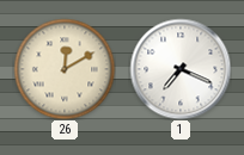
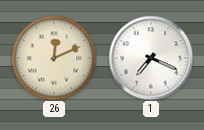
26: 12:10 -> 12:11
